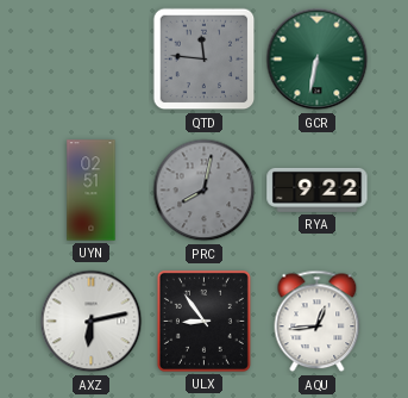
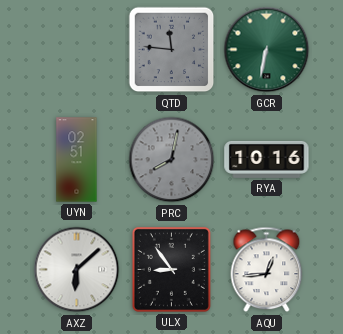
RYA: 9:22 -> 10:16
AXZ: 6:13 -> 6:08
